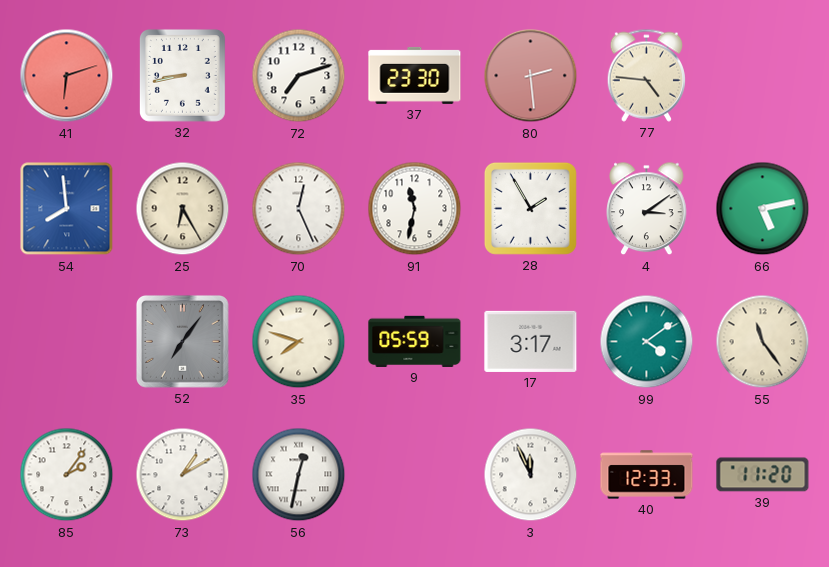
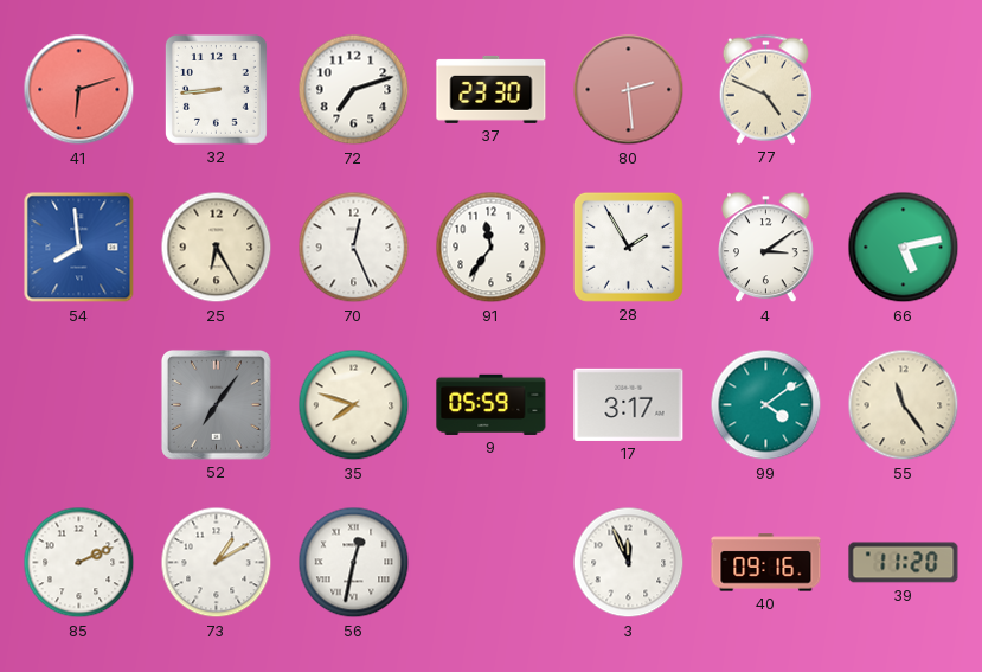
32: 8:43 -> 8:44
77: 4:46 -> 4:49
91: 11:32 -> 11:36
85: 2:06 -> 2:11
40: 12:33 -> 09:16
